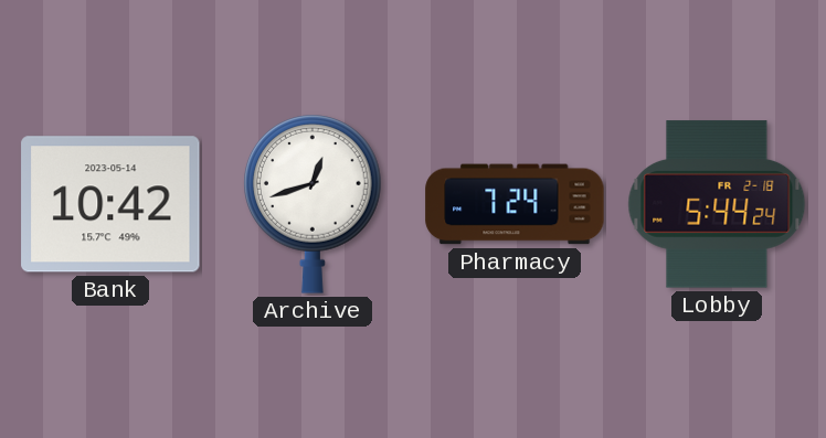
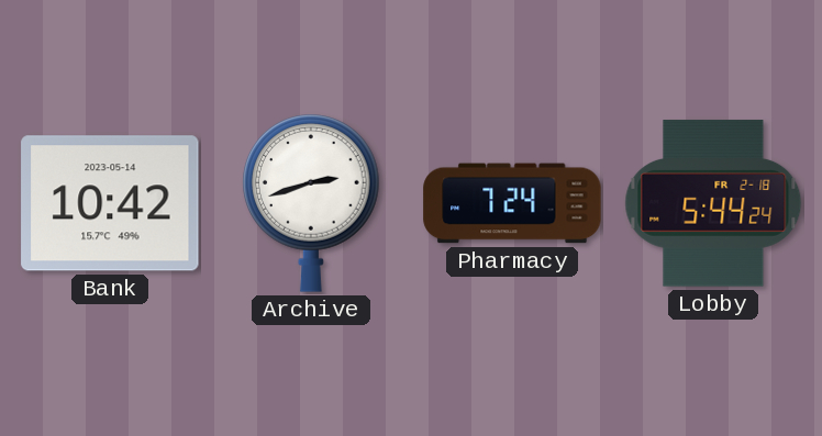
Archive: 12:42 -> 2:42
